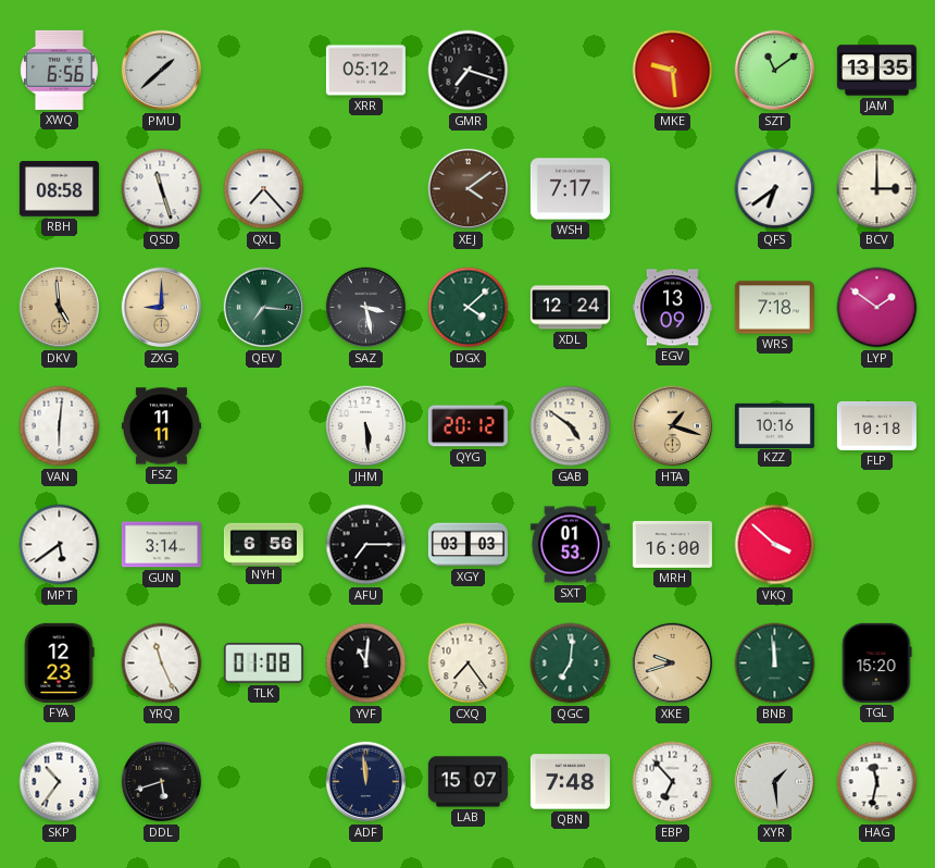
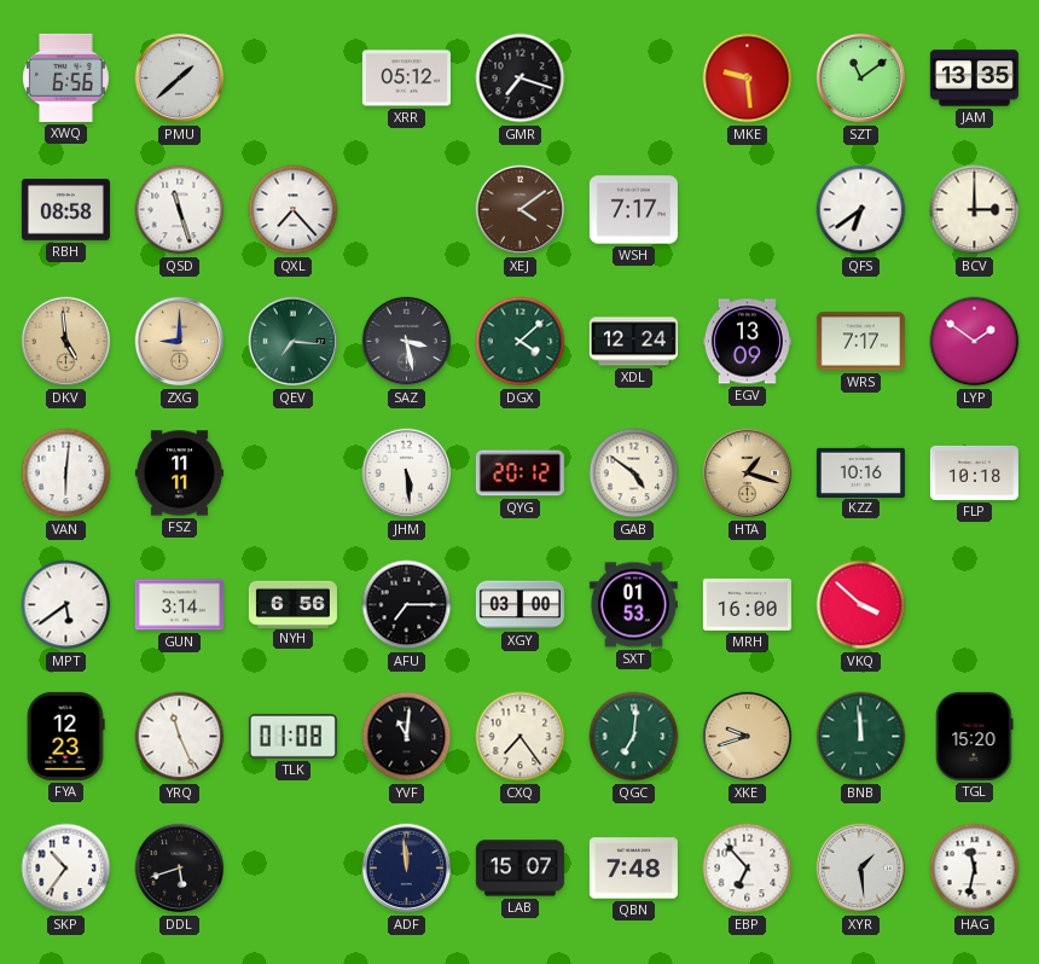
WRS: 7:18 -> 7:17
XGY: 03:03 -> 03:00
